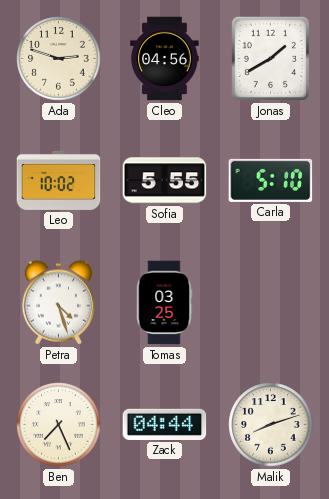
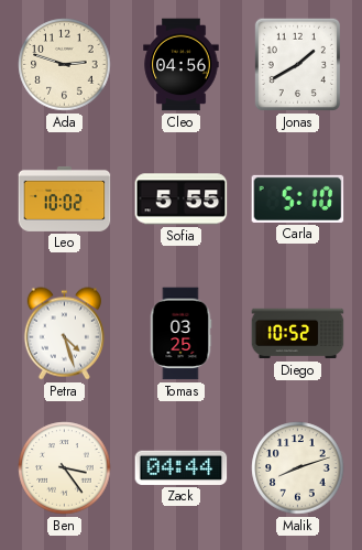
Diego: none -> 10:52
Ben: 7:26 -> 3:24
